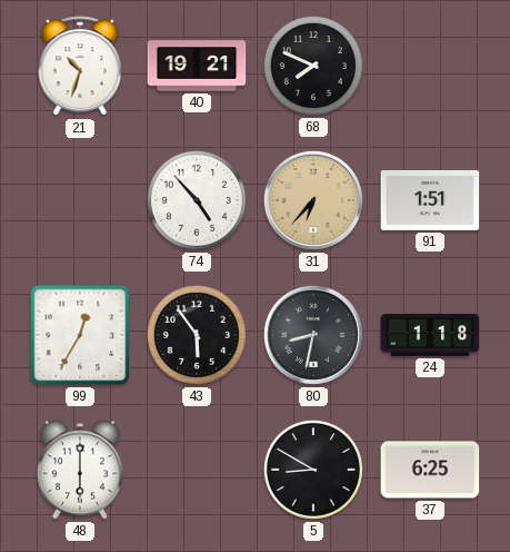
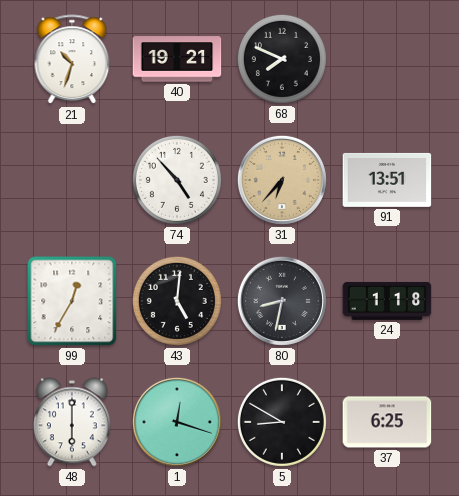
91: 1:51 -> 13:51
43: 5:54 -> 5:01
1: none -> 12:18
